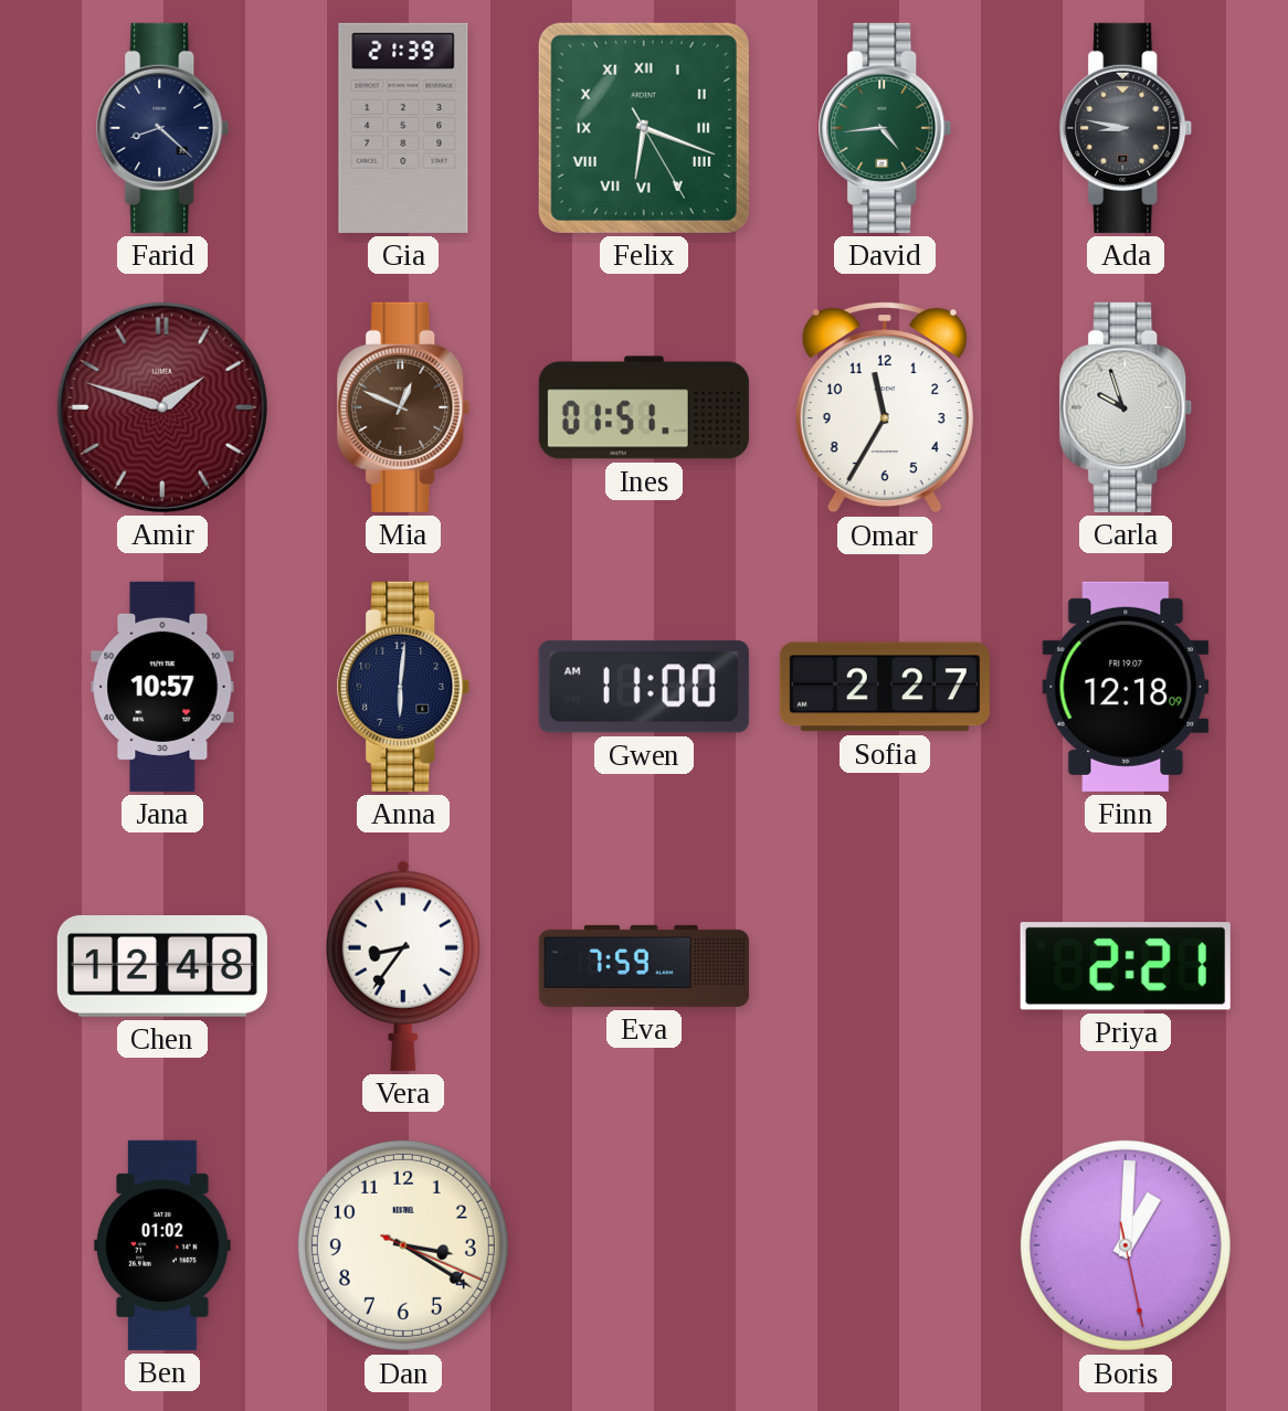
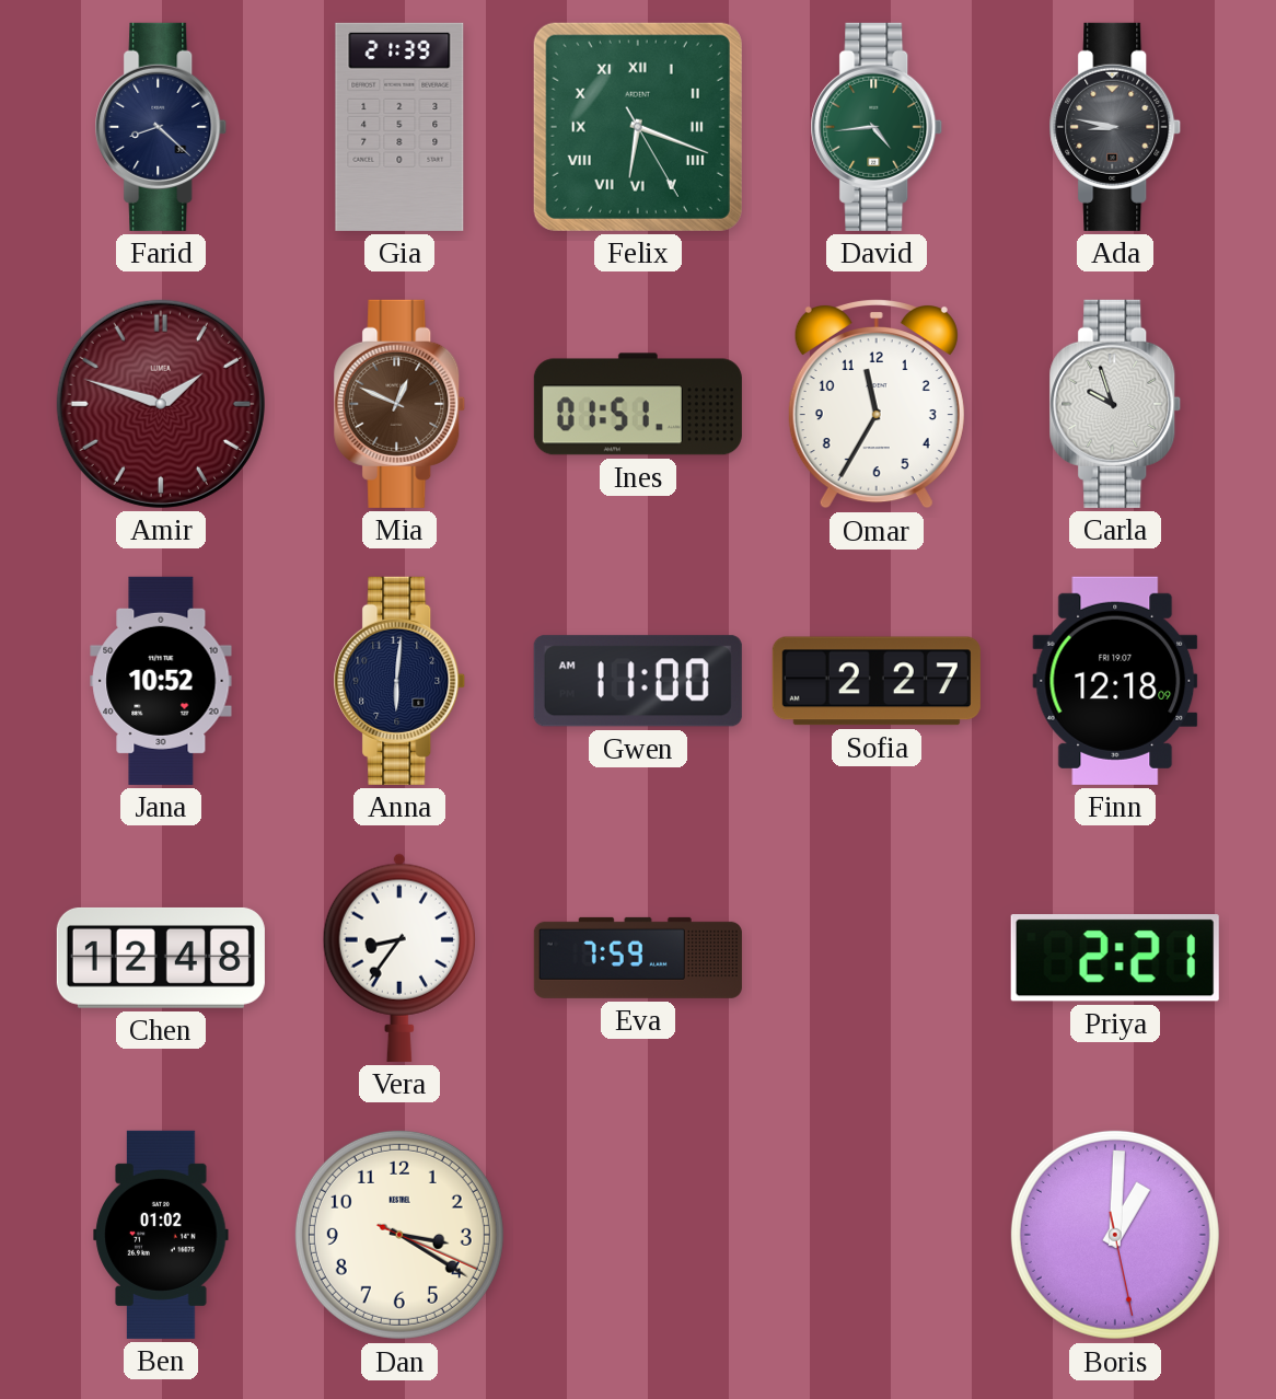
Jana: 10:57 -> 10:52
